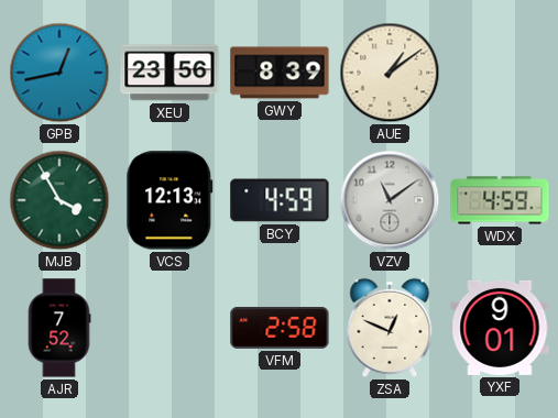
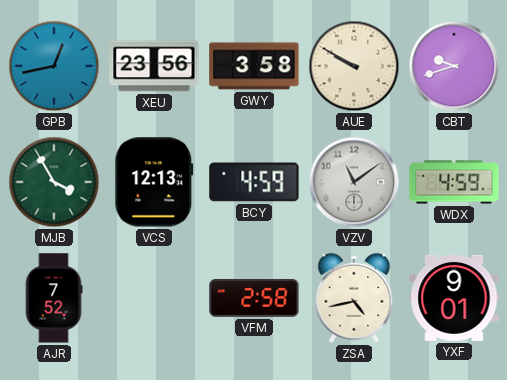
GWY: 8:39 -> 3:58
AUE: 1:09 -> 9:50
CBT: none -> 9:42
ZSA: 12:49 -> 4:43
